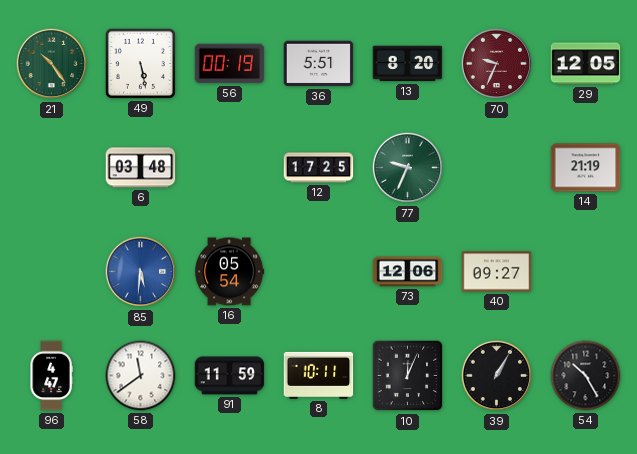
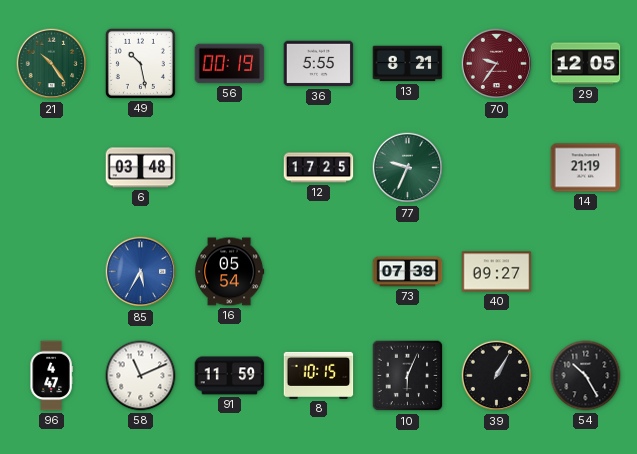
49: 5:28 -> 10:28
36: 5:51 -> 5:55
13: 8:20 -> 8:21
70: 9:34 -> 9:36
85: 5:31 -> 5:35
73: 12:06 -> 07:39
58: 11:39 -> 11:11
8: 10:11 -> 10:15
10: 12:04 -> 6:04
